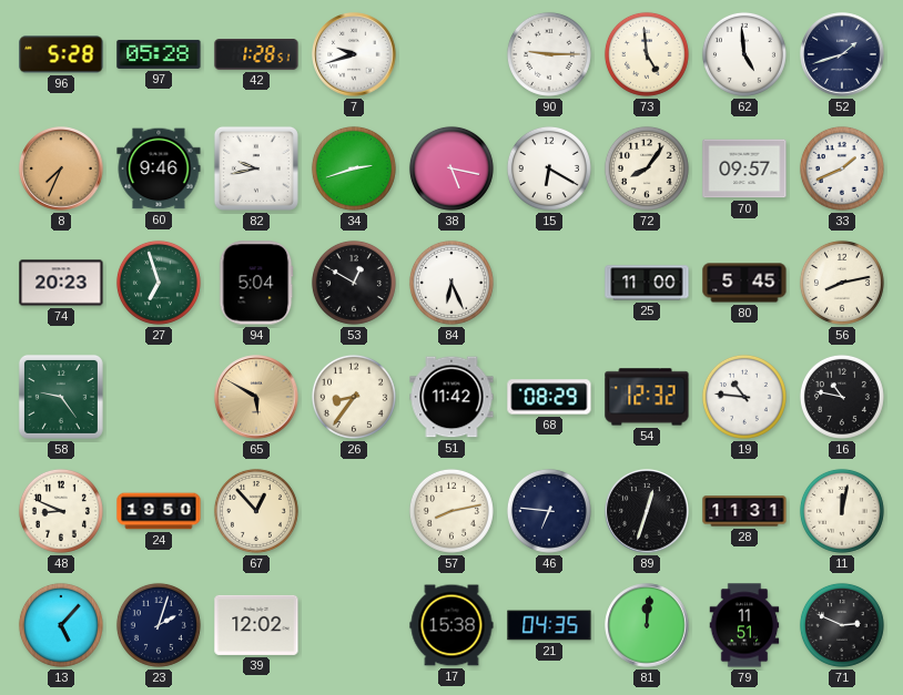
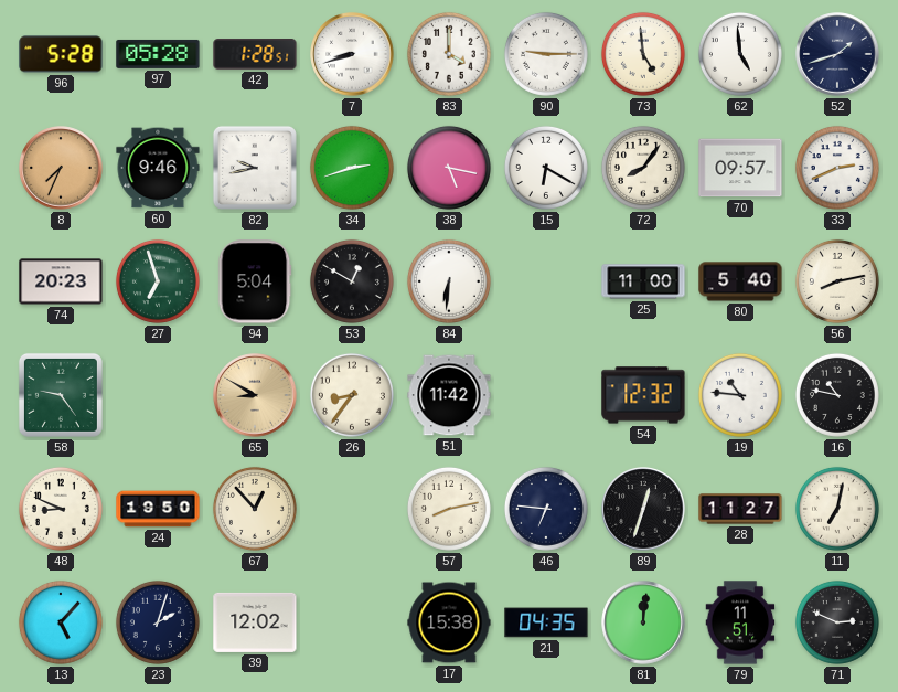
7: 9:42 -> 8:42
83: none -> 4:00
33: 1:41 -> 2:41
84: 6:26 -> 6:31
80: 5:45 -> 5:40
65: 5:50 -> 8:50
68: 08:29 -> none
28: 11:31 -> 11:27
11: 12:02 -> 7:02
